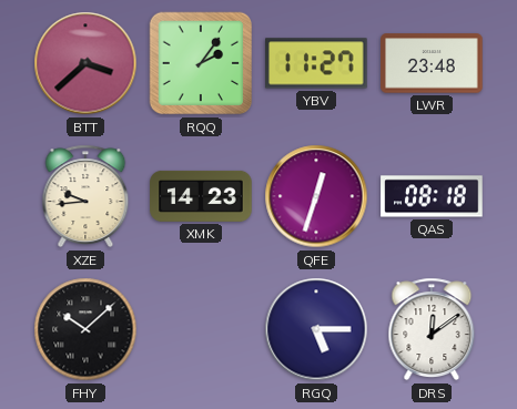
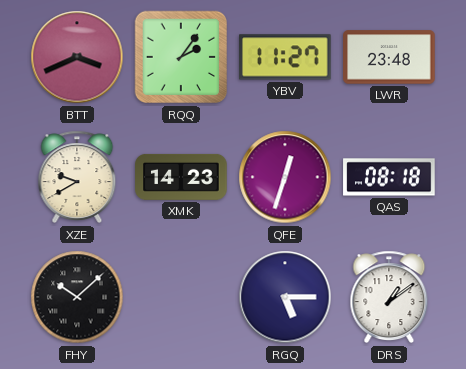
BTT: 3:38 -> 3:41
XZE: 9:44 -> 9:40
DRS: 12:09 -> 1:09
